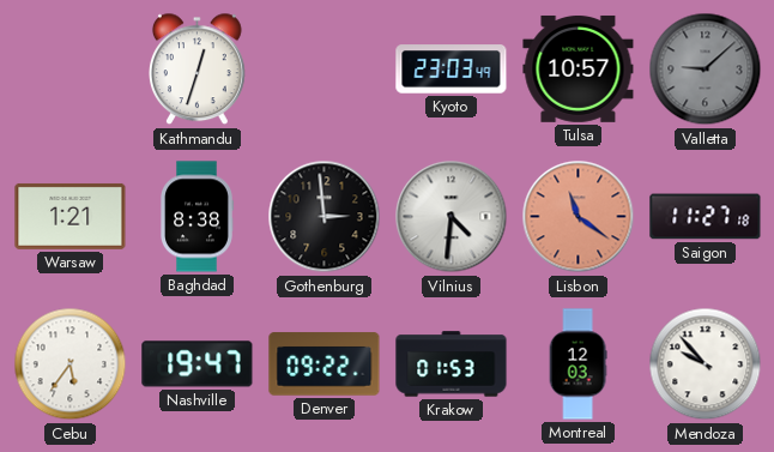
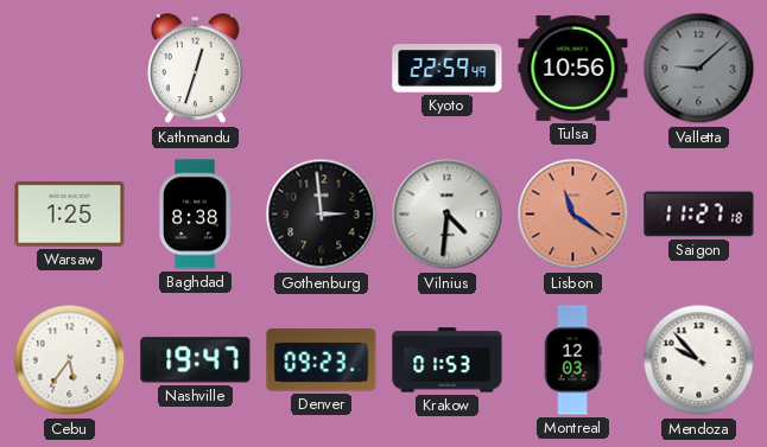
Kyoto: 23:03 -> 22:59
Tulsa: 10:57 -> 10:56
Warsaw: 1:21 -> 1:25
Denver: 09:22 -> 09:23
